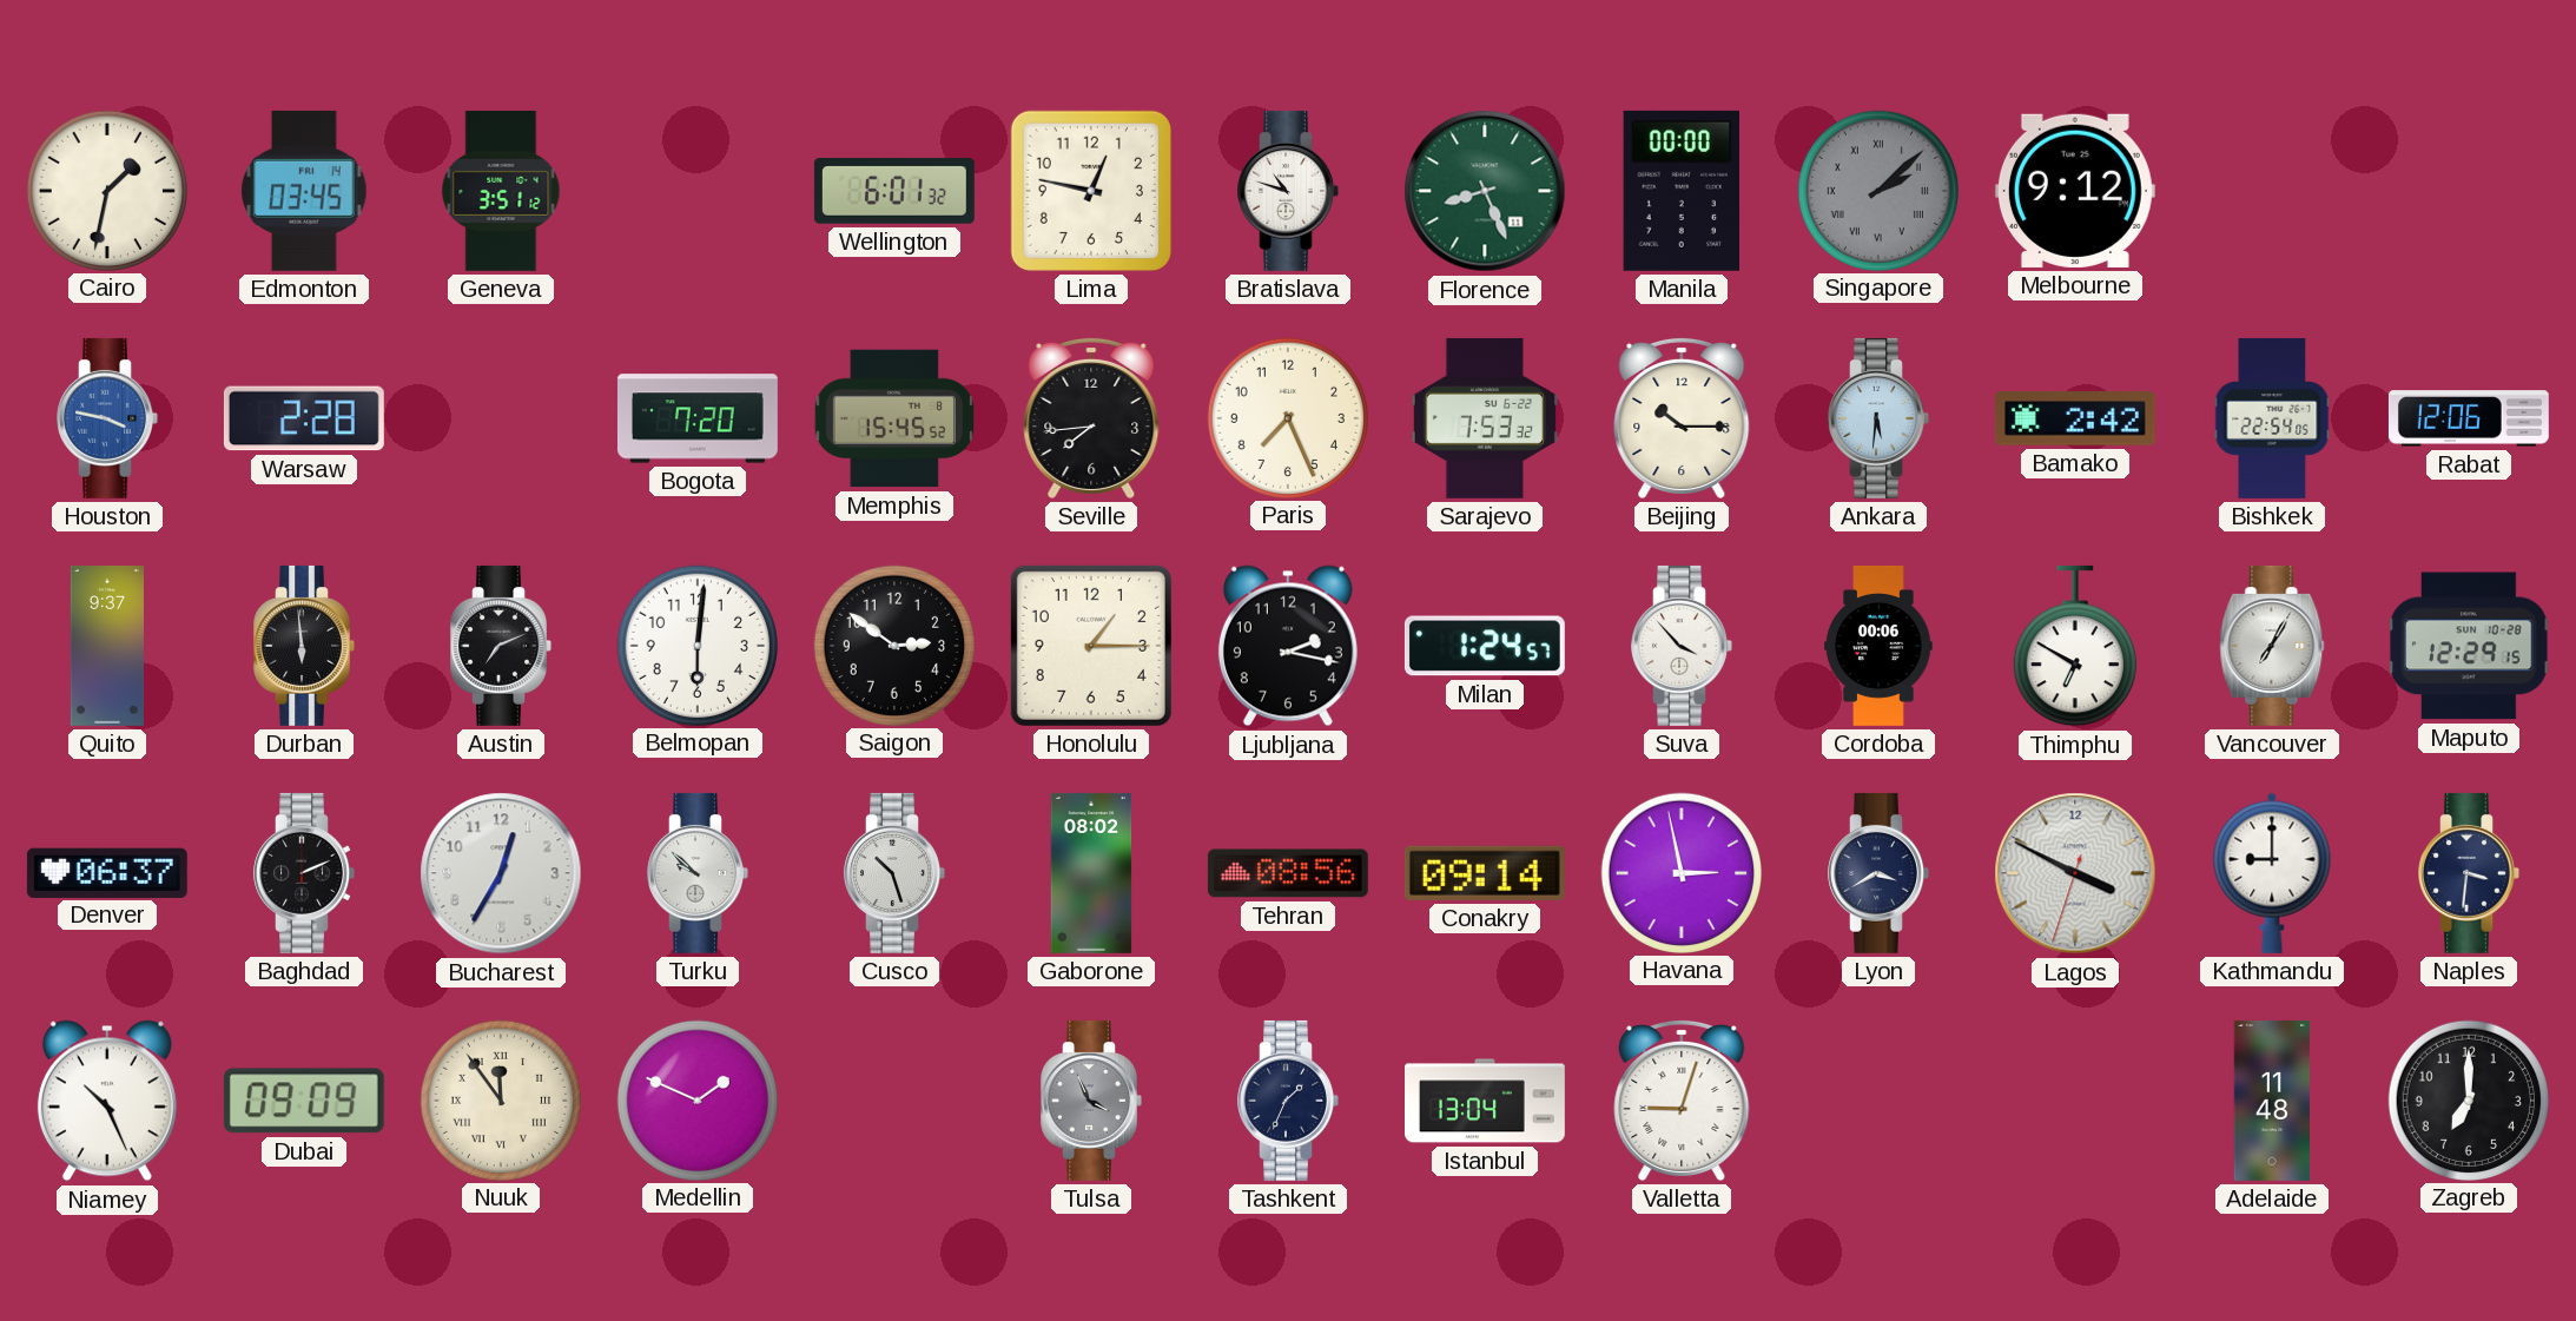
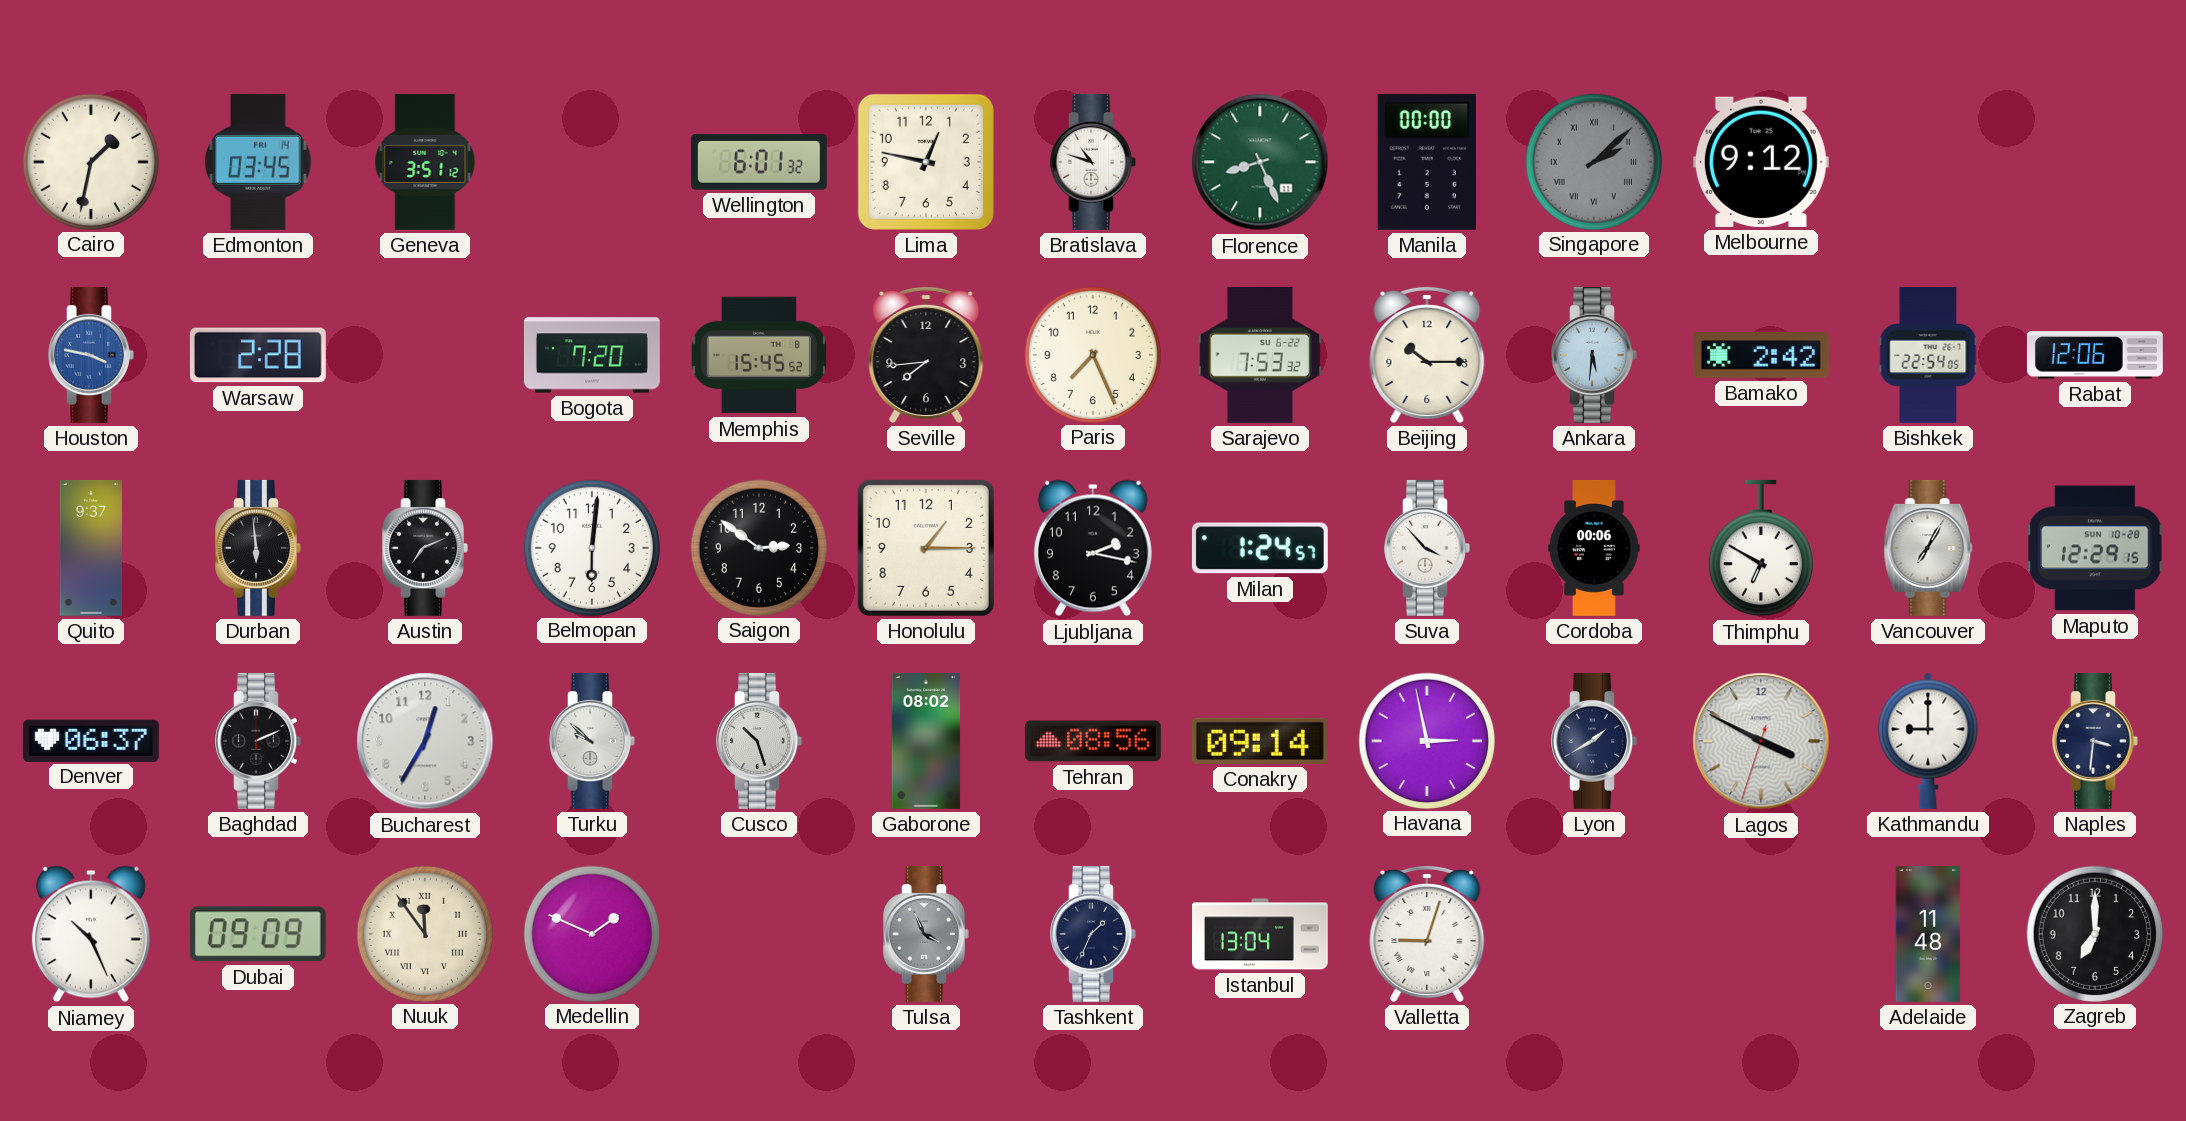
Lyon: 3:40 -> 1:40
